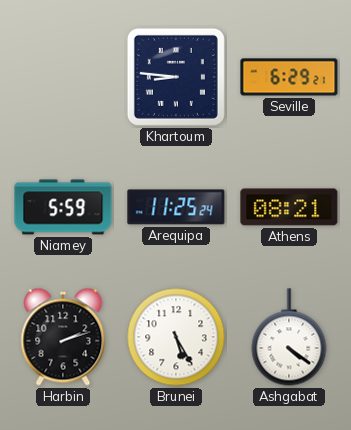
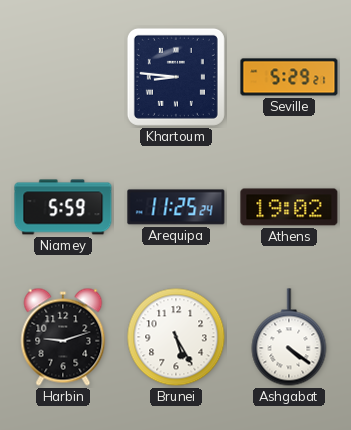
Seville: 6:29 -> 5:29
Athens: 08:21 -> 19:02
Harbin: 2:12 -> 9:12
